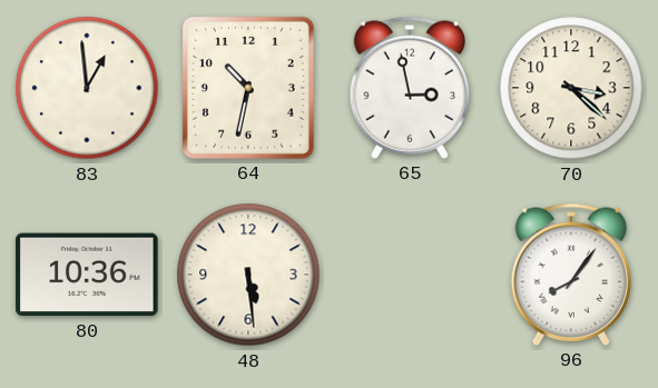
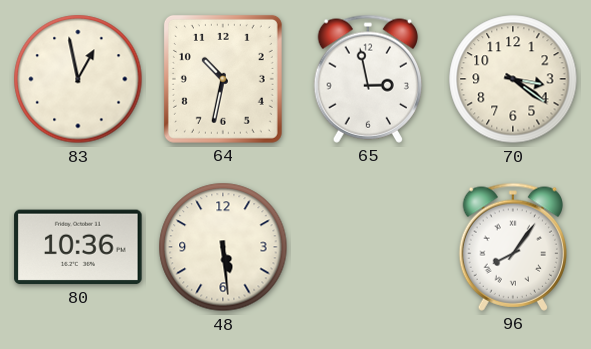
83: 12:59 -> 12:58
70: 3:22 -> 3:21
